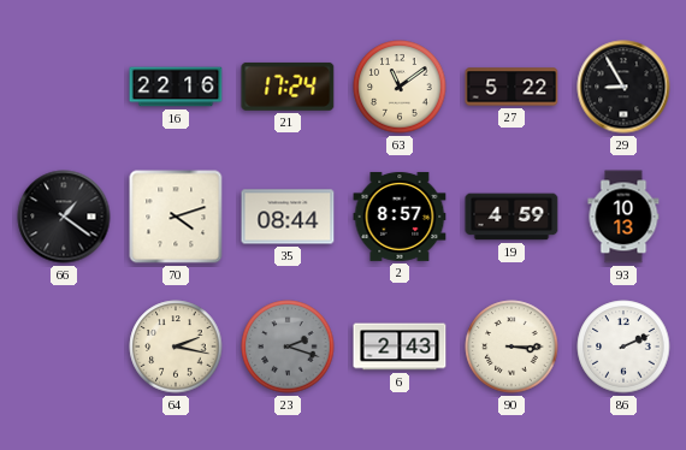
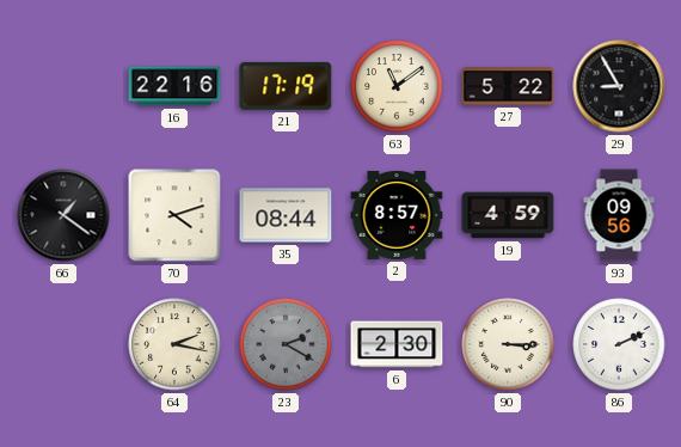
21: 17:24 -> 17:19
93: 10:13 -> 09:56
23: 2:18 -> 2:20
6: 2:43 -> 2:30
